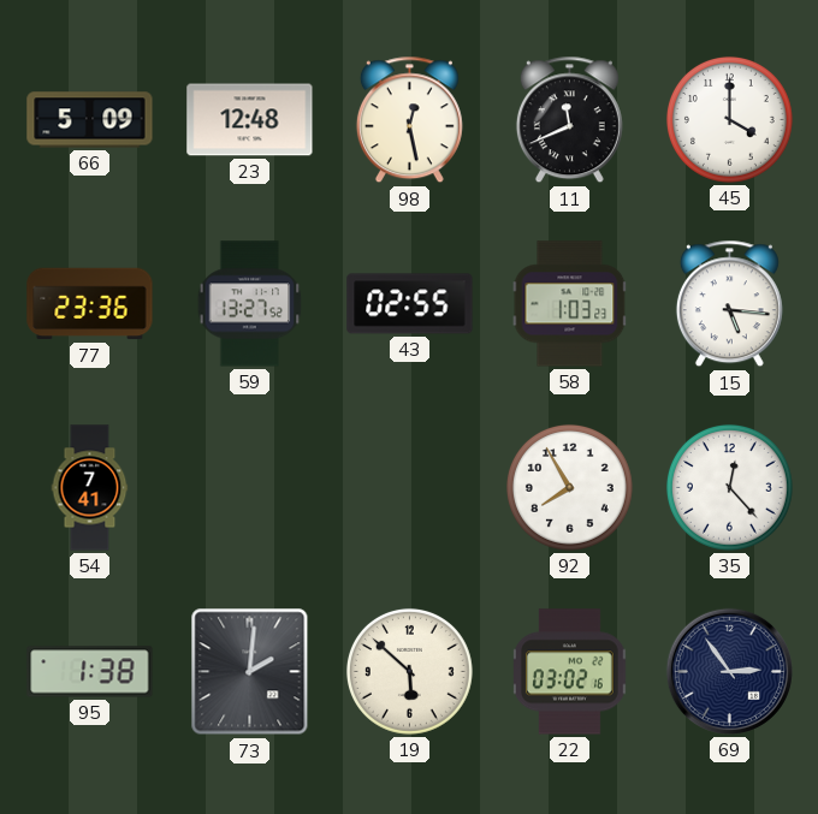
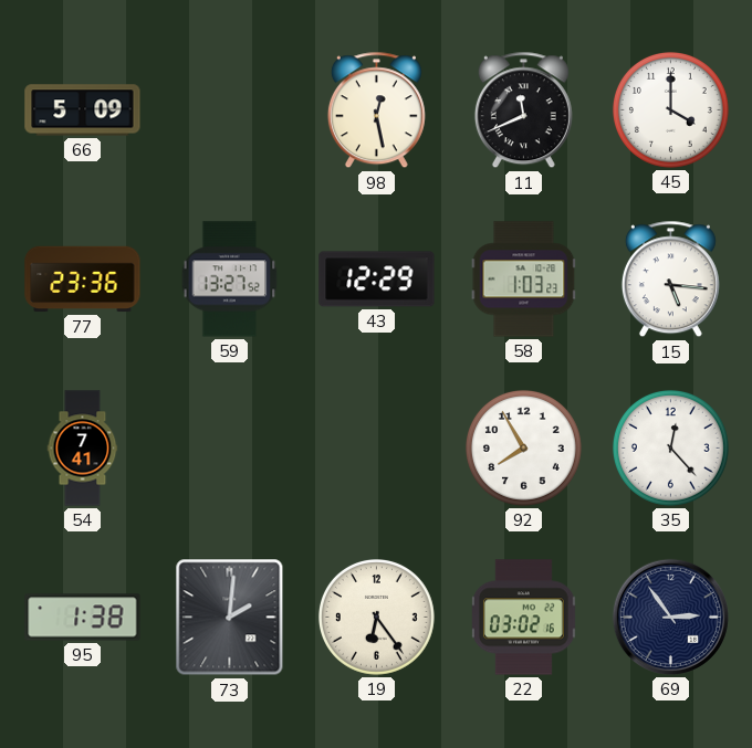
23: 12:48 -> none
43: 02:55 -> 12:29
19: 5:52 -> 6:24
